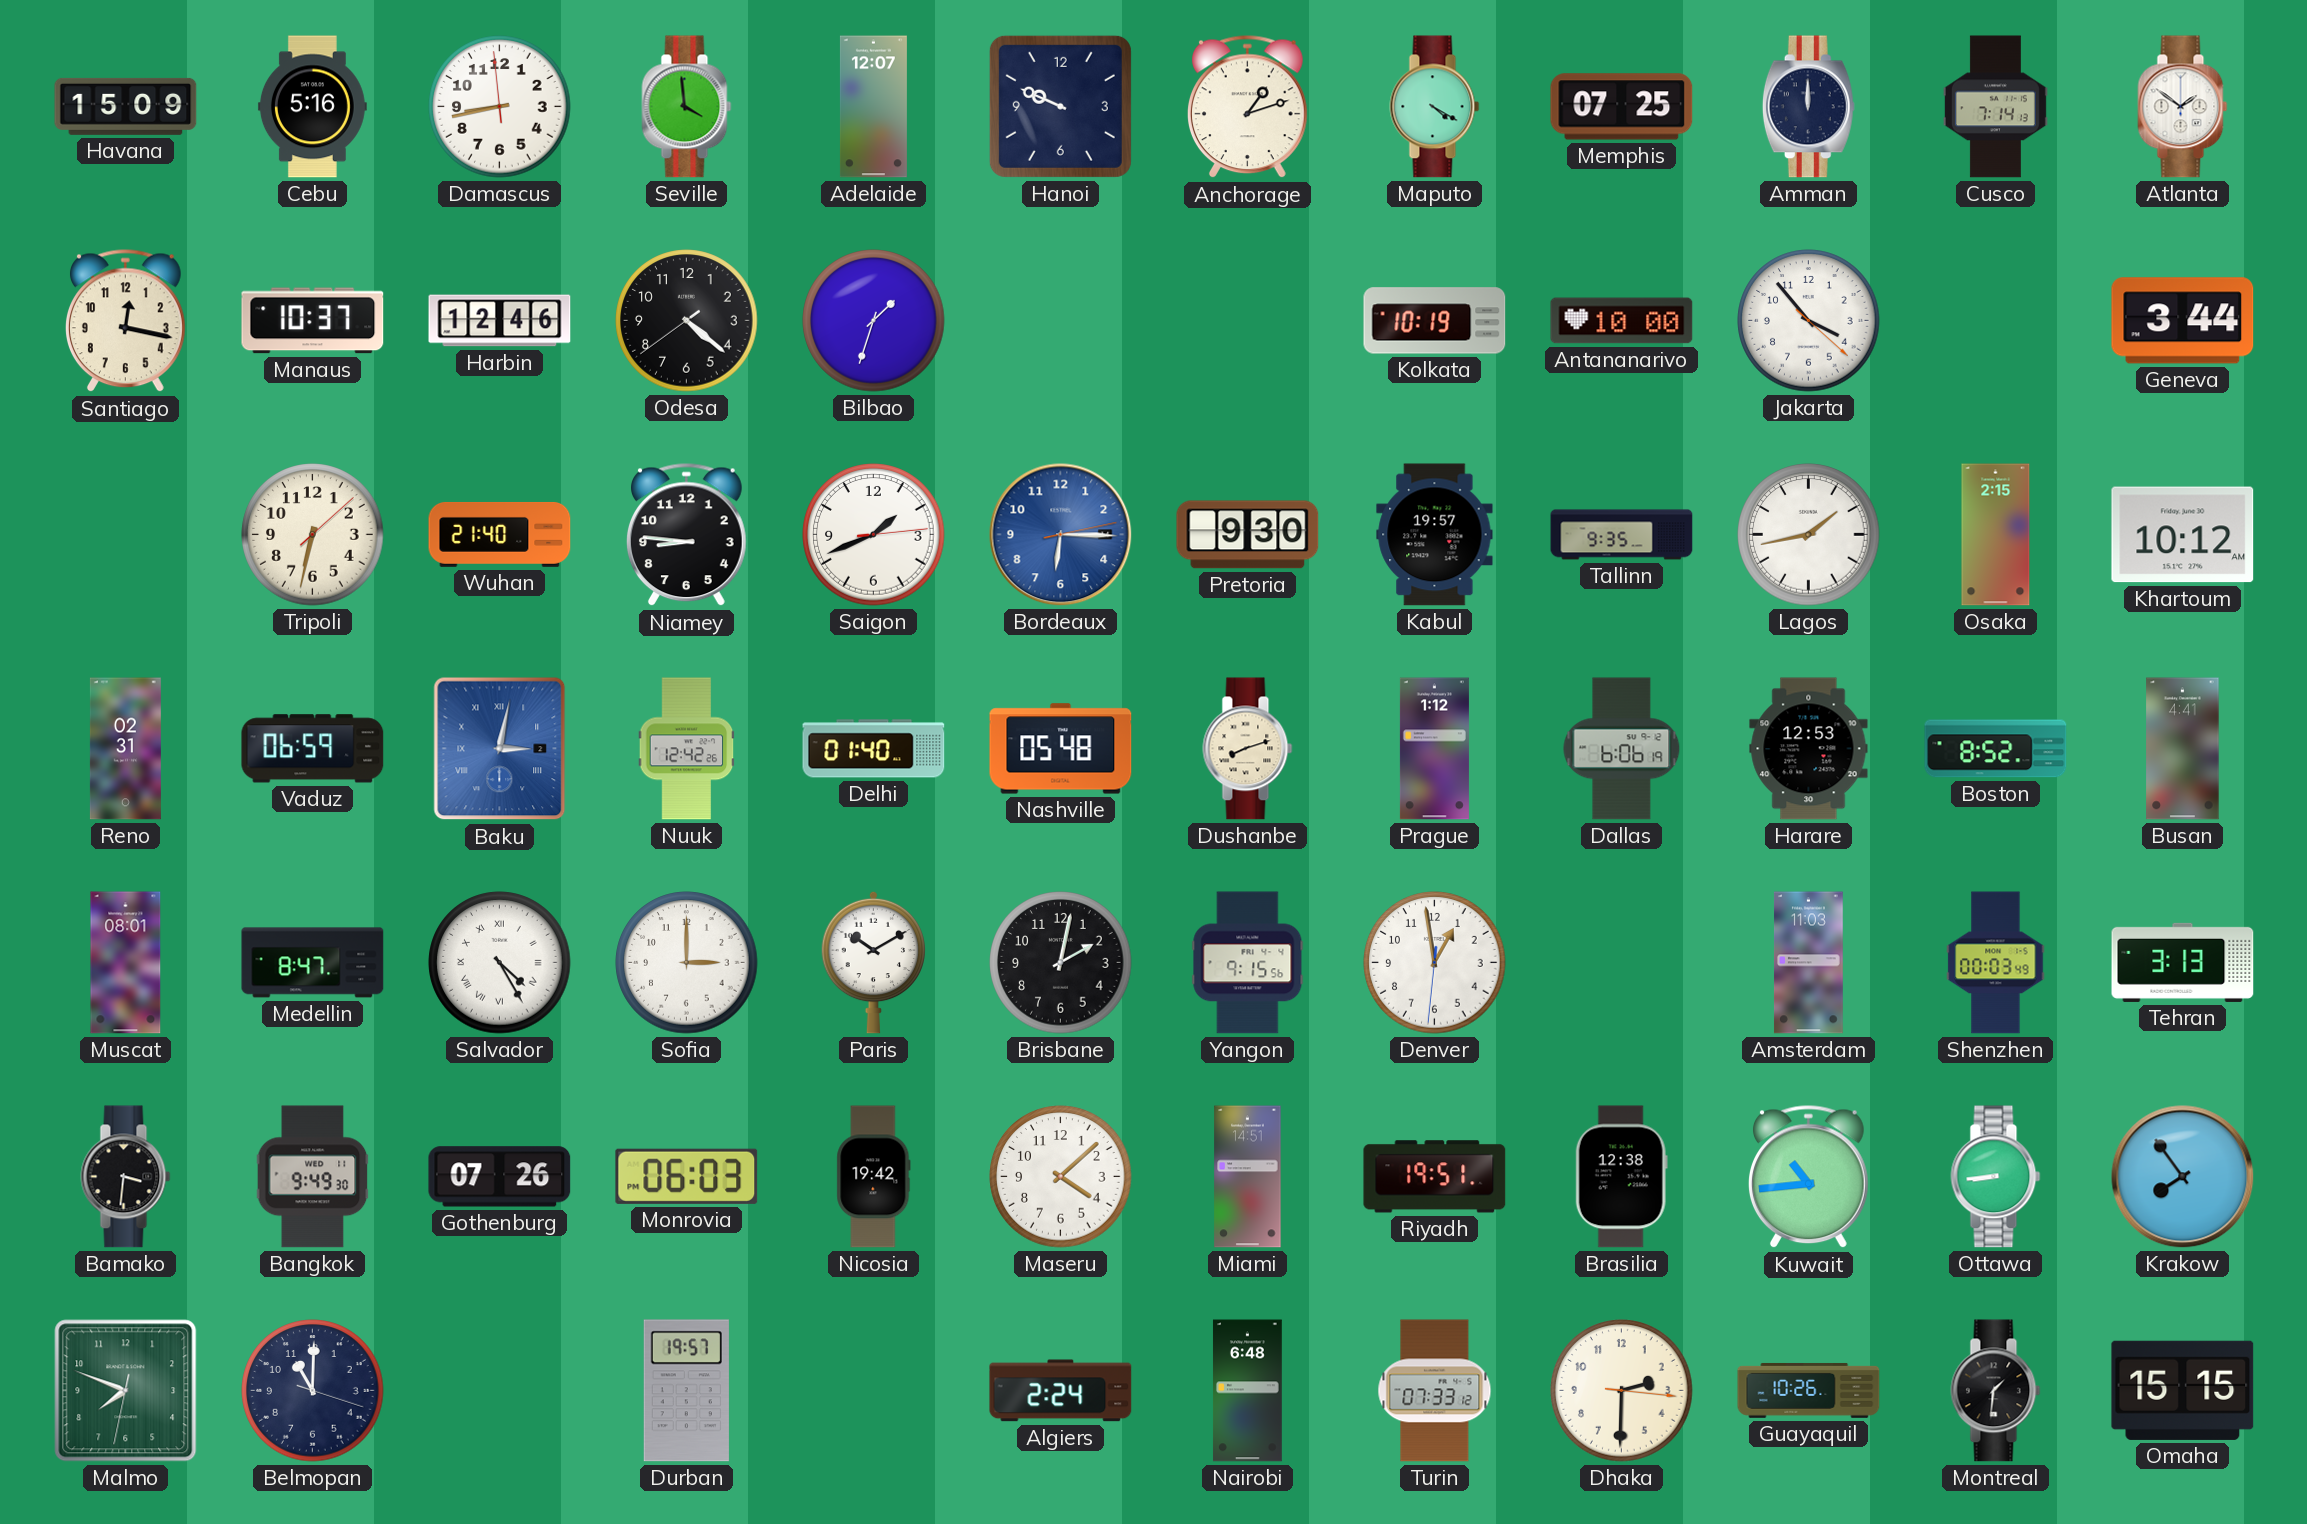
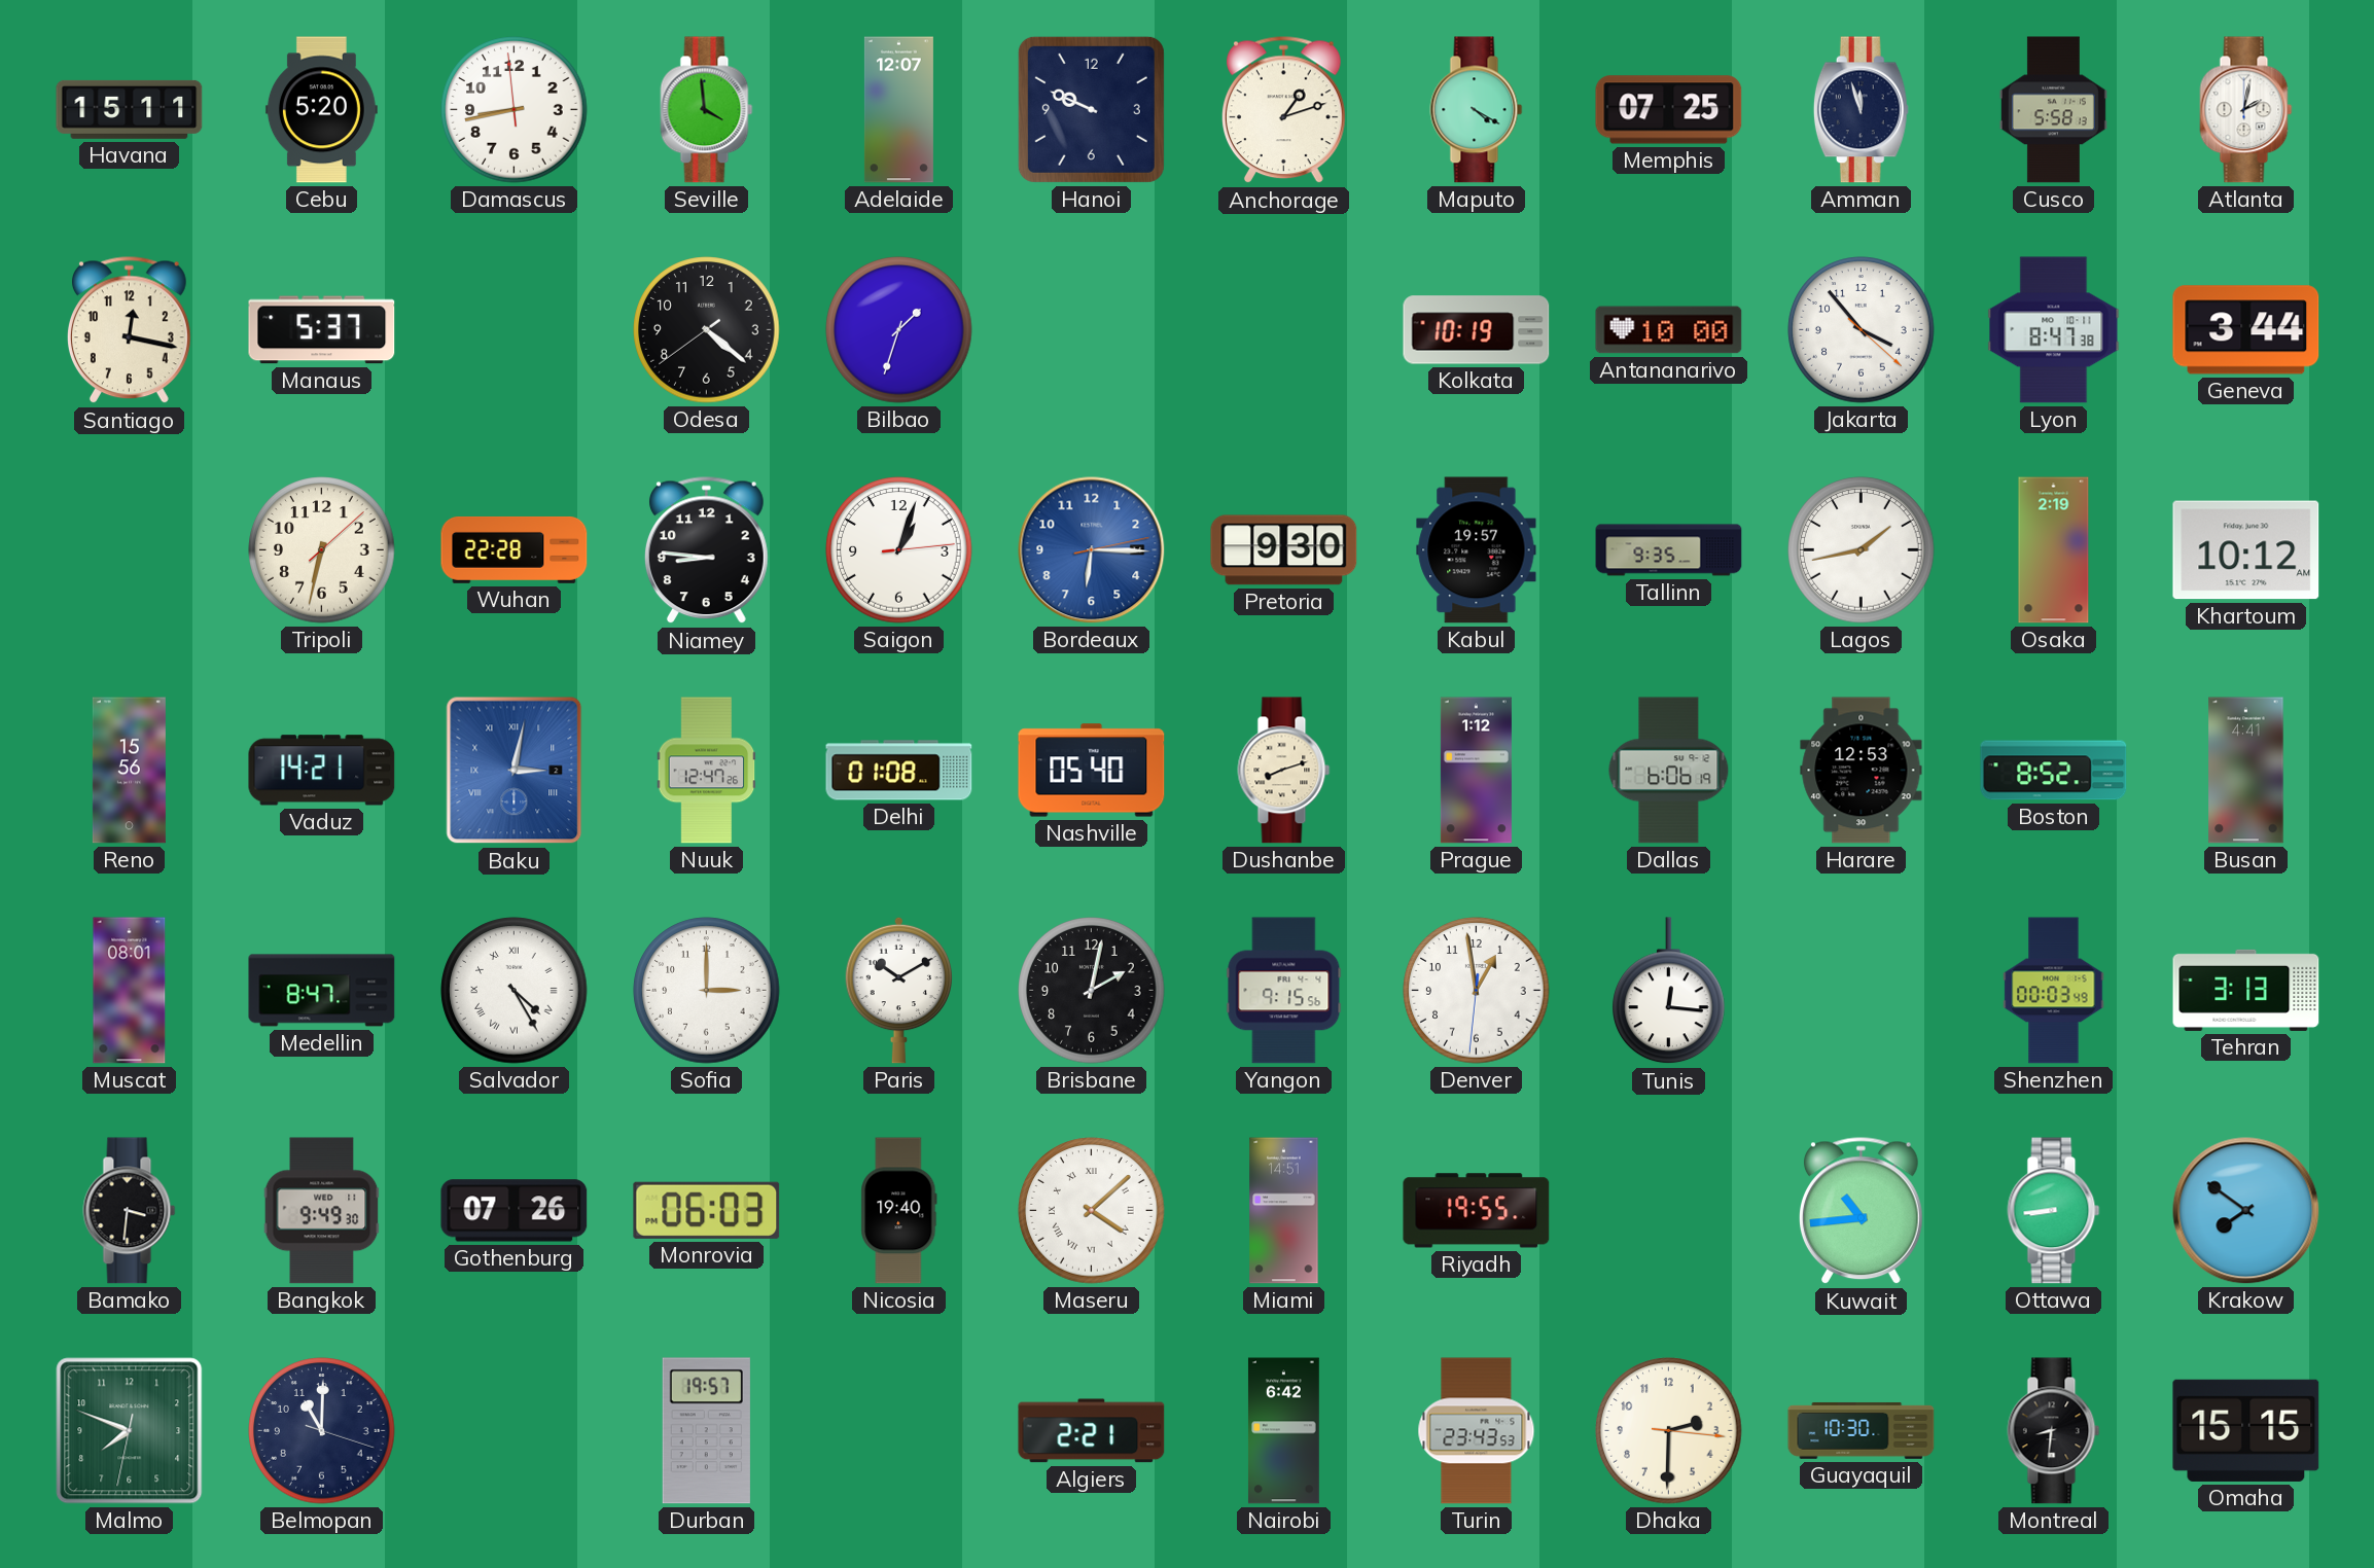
Havana: 15:09 -> 15:11
Cebu: 5:16 -> 5:20
Amman: 12:00 -> 11:57
Cusco: 7:14 -> 5:58
Atlanta: 1:51 -> 2:02
Manaus: 10:37 -> 5:37
Harbin: 12:46 -> none
Lyon: none -> 8:47
Wuhan: 21:40 -> 22:28
Saigon: 1:41 -> 1:03
Osaka: 2:15 -> 2:19
Reno: 02:31 -> 15:56
Vaduz: 06:59 -> 14:21
Nuuk: 12:42 -> 12:47
Delhi: 01:40 -> 01:08
Nashville: 05:48 -> 05:40
Tunis: none -> 12:16
Amsterdam: 11:03 -> none
Nicosia: 19:42 -> 19:40
Maseru numerals: Arabic -> Roman
Riyadh: 19:51 -> 19:55
Brasilia: 12:38 -> none
Krakow: 7:54 -> 7:51
Algiers: 2:24 -> 2:21
Nairobi: 6:48 -> 6:42
Turin: 07:33 -> 23:43
Guayaquil: 10:26 -> 10:30
Montreal: 1:31 -> 8:31
